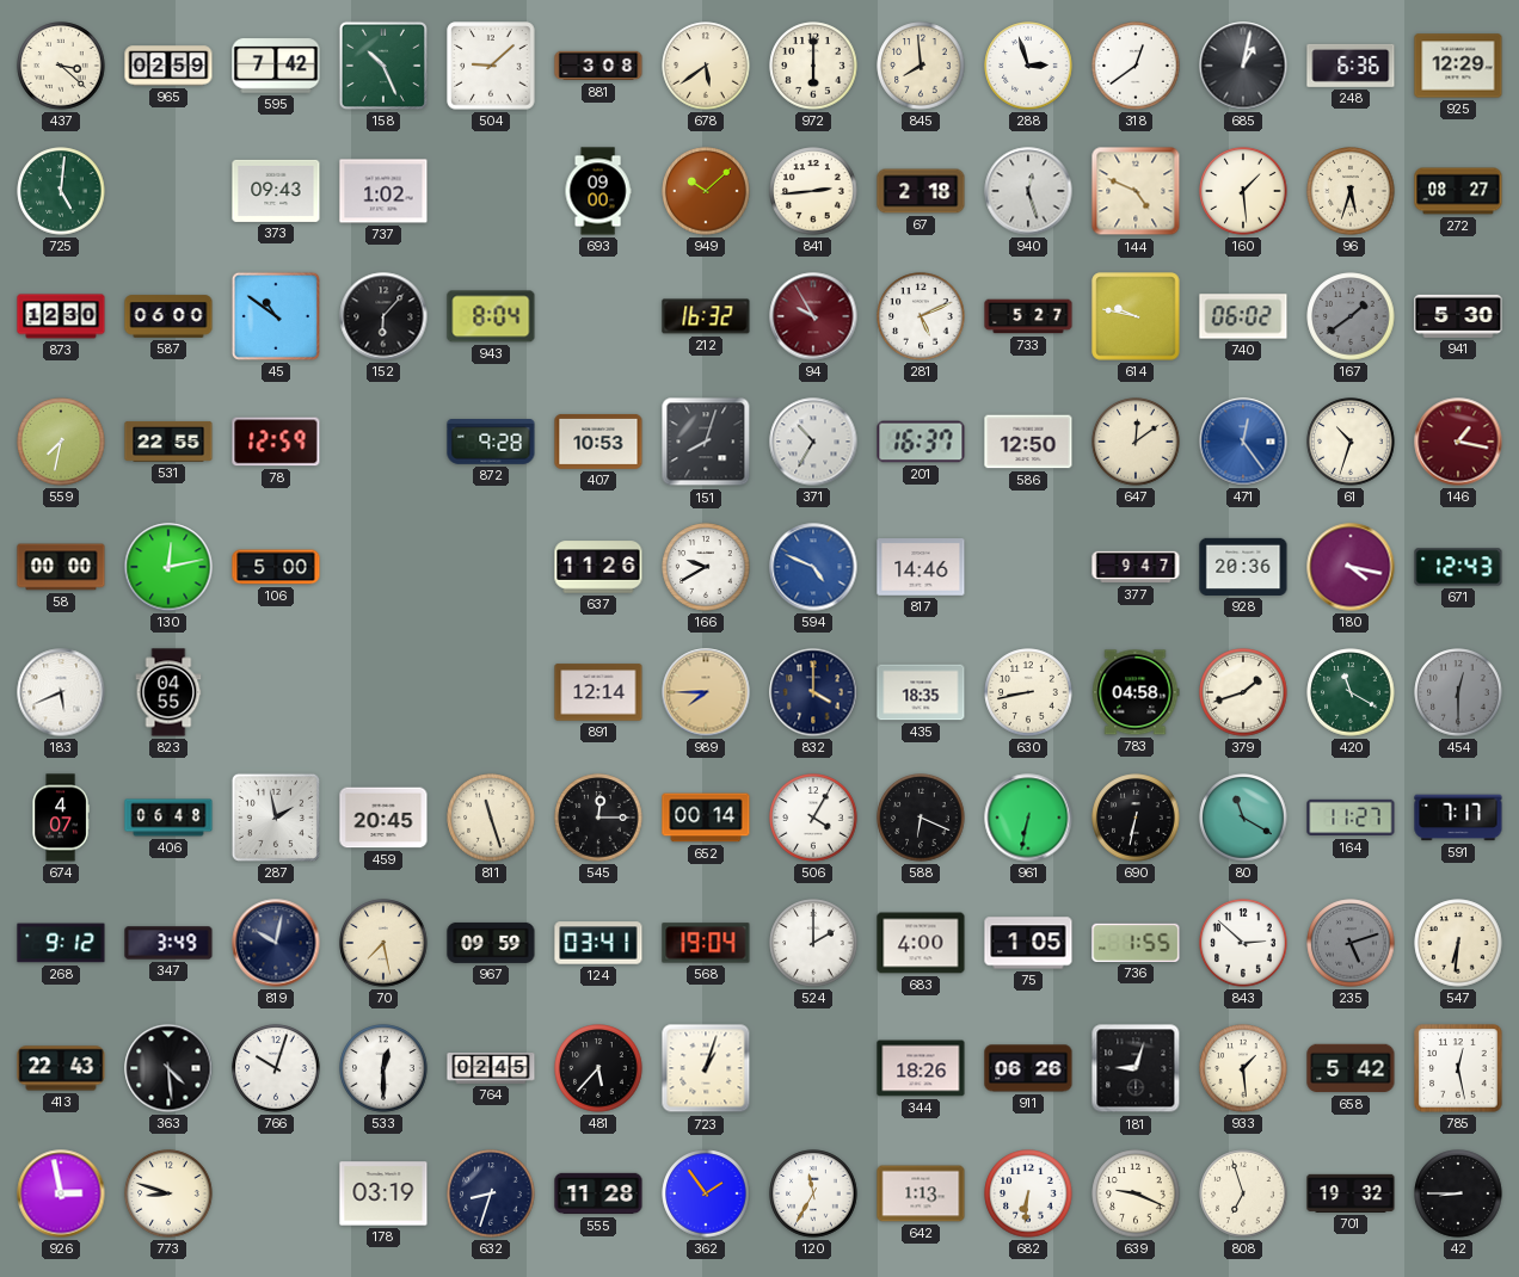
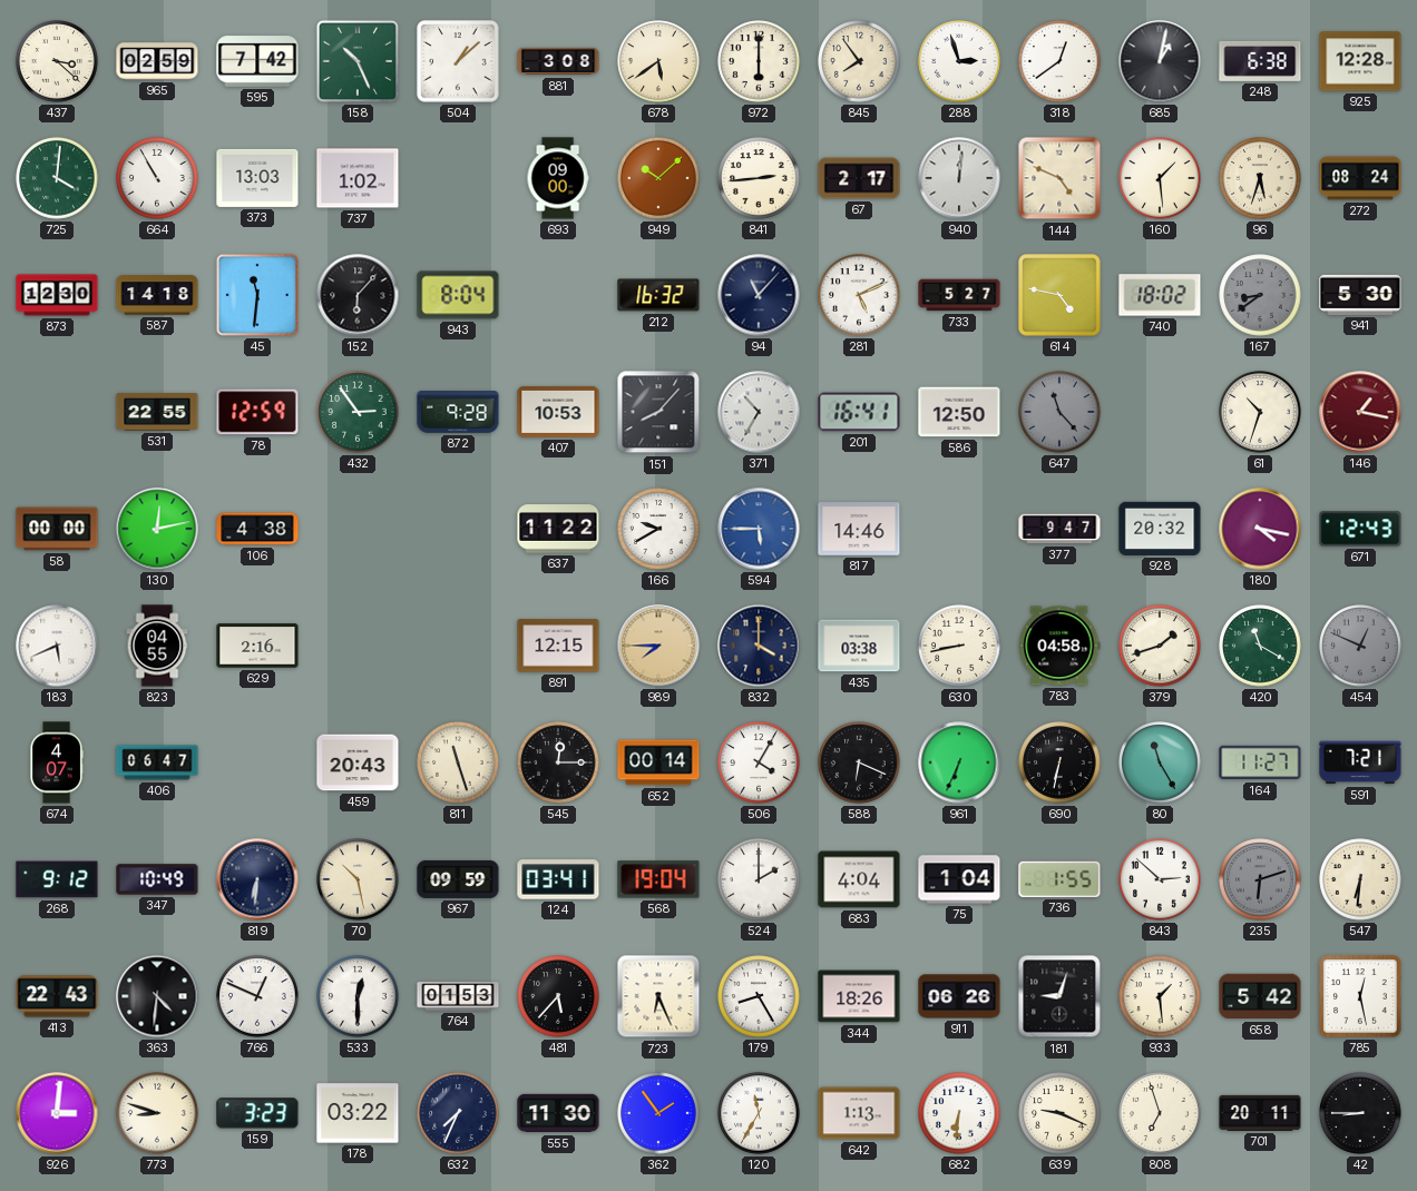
504: 9:08 -> 1:08
845: 7:59 -> 7:54
248: 6:36 -> 6:38
925: 12:29 -> 12:28
725: 5:01 -> 4:01
664: none -> 10:55
373: 09:43 -> 13:03
67: 2:18 -> 2:17
940: 12:27 -> 12:01
272: 08:27 -> 08:24
587: 06:00 -> 14:18
45: 10:51 -> 11:31
94: 9:55 -> 11:07
94 dial: burgundy -> navy
614: 9:47 -> 4:47
740: 06:02 -> 18:02
167: 1:39 -> 8:39
559: 7:32 -> none
432: none -> 2:54
151: 8:03 -> 8:07
201: 16:37 -> 16:41
647: 12:09 -> 11:23
647 dial: cream -> grey
471: 12:24 -> none
106: 5:00 -> 4:38
637: 11:26 -> 11:22
594: 4:49 -> 5:45
928: 20:36 -> 20:32
629: none -> 2:16
891: 12:14 -> 12:15
435: 18:35 -> 03:38
454: 12:30 -> 12:49
406: 06:48 -> 06:47
287: 1:58 -> none
459: 20:45 -> 20:43
961: 6:32 -> 6:34
80: 11:20 -> 11:25
591: 7:17 -> 7:21
347: 3:49 -> 10:49
819: 10:02 -> 6:31
70: 7:28 -> 10:28
683: 4:00 -> 4:04
75: 1:05 -> 1:04
235: 5:12 -> 6:12
363: 4:29 -> 4:31
766: 10:03 -> 12:49
764: 02:45 -> 01:53
723: 1:03 -> 6:26
179: none -> 8:25
926: 2:58 -> 3:01
159: none -> 3:23
178: 03:19 -> 03:22
632: 8:33 -> 7:34
555: 11:28 -> 11:30
701: 19:32 -> 20:11
